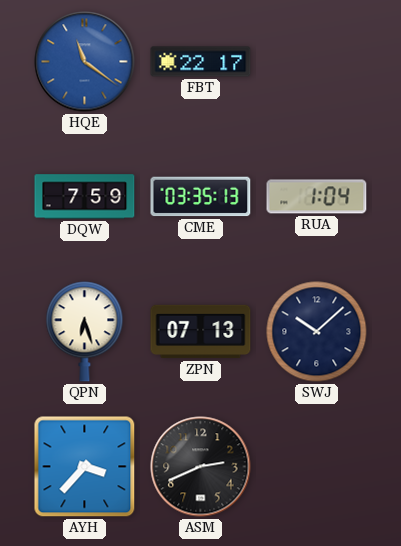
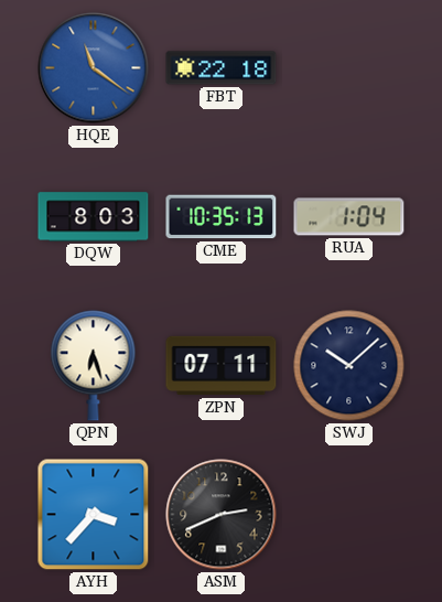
FBT: 22:17 -> 22:18
DQW: 7:59 -> 8:03
CME: 03:35 -> 10:35
ZPN: 07:13 -> 07:11
